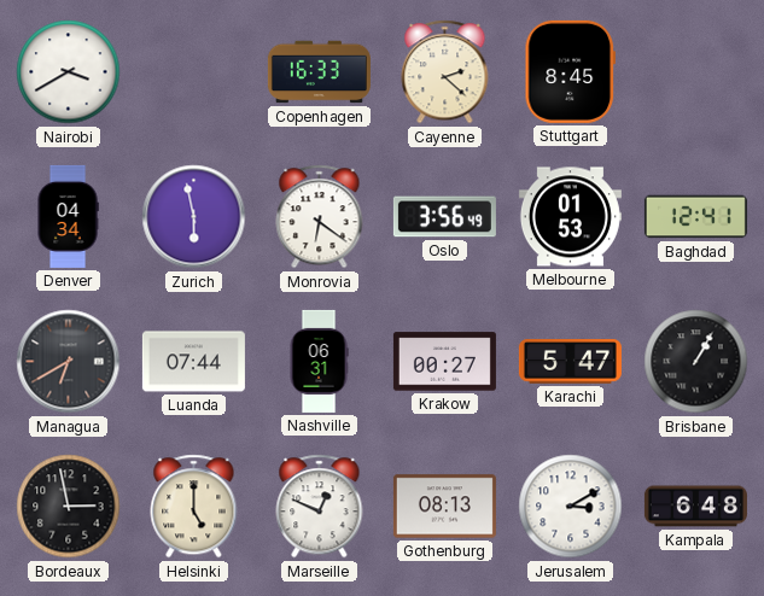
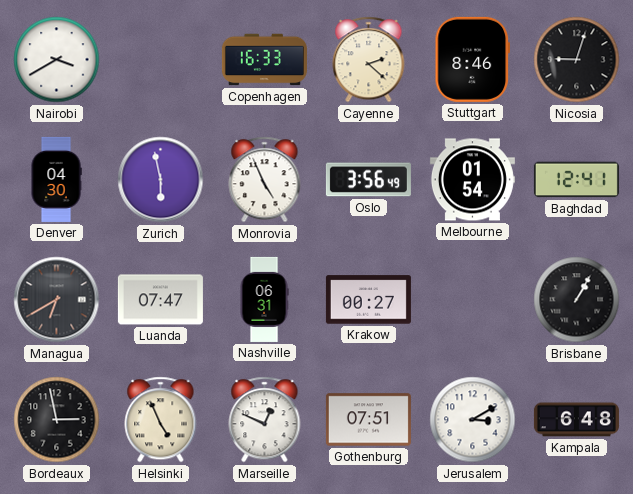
Stuttgart: 8:45 -> 8:46
Nicosia: none -> 9:03
Denver: 04:34 -> 04:30
Monrovia: 6:21 -> 4:56
Melbourne: 01:53 -> 01:54
Luanda: 07:44 -> 07:47
Karachi: 5:47 -> none
Helsinki: 5:00 -> 4:56
Gothenburg: 08:13 -> 07:51
